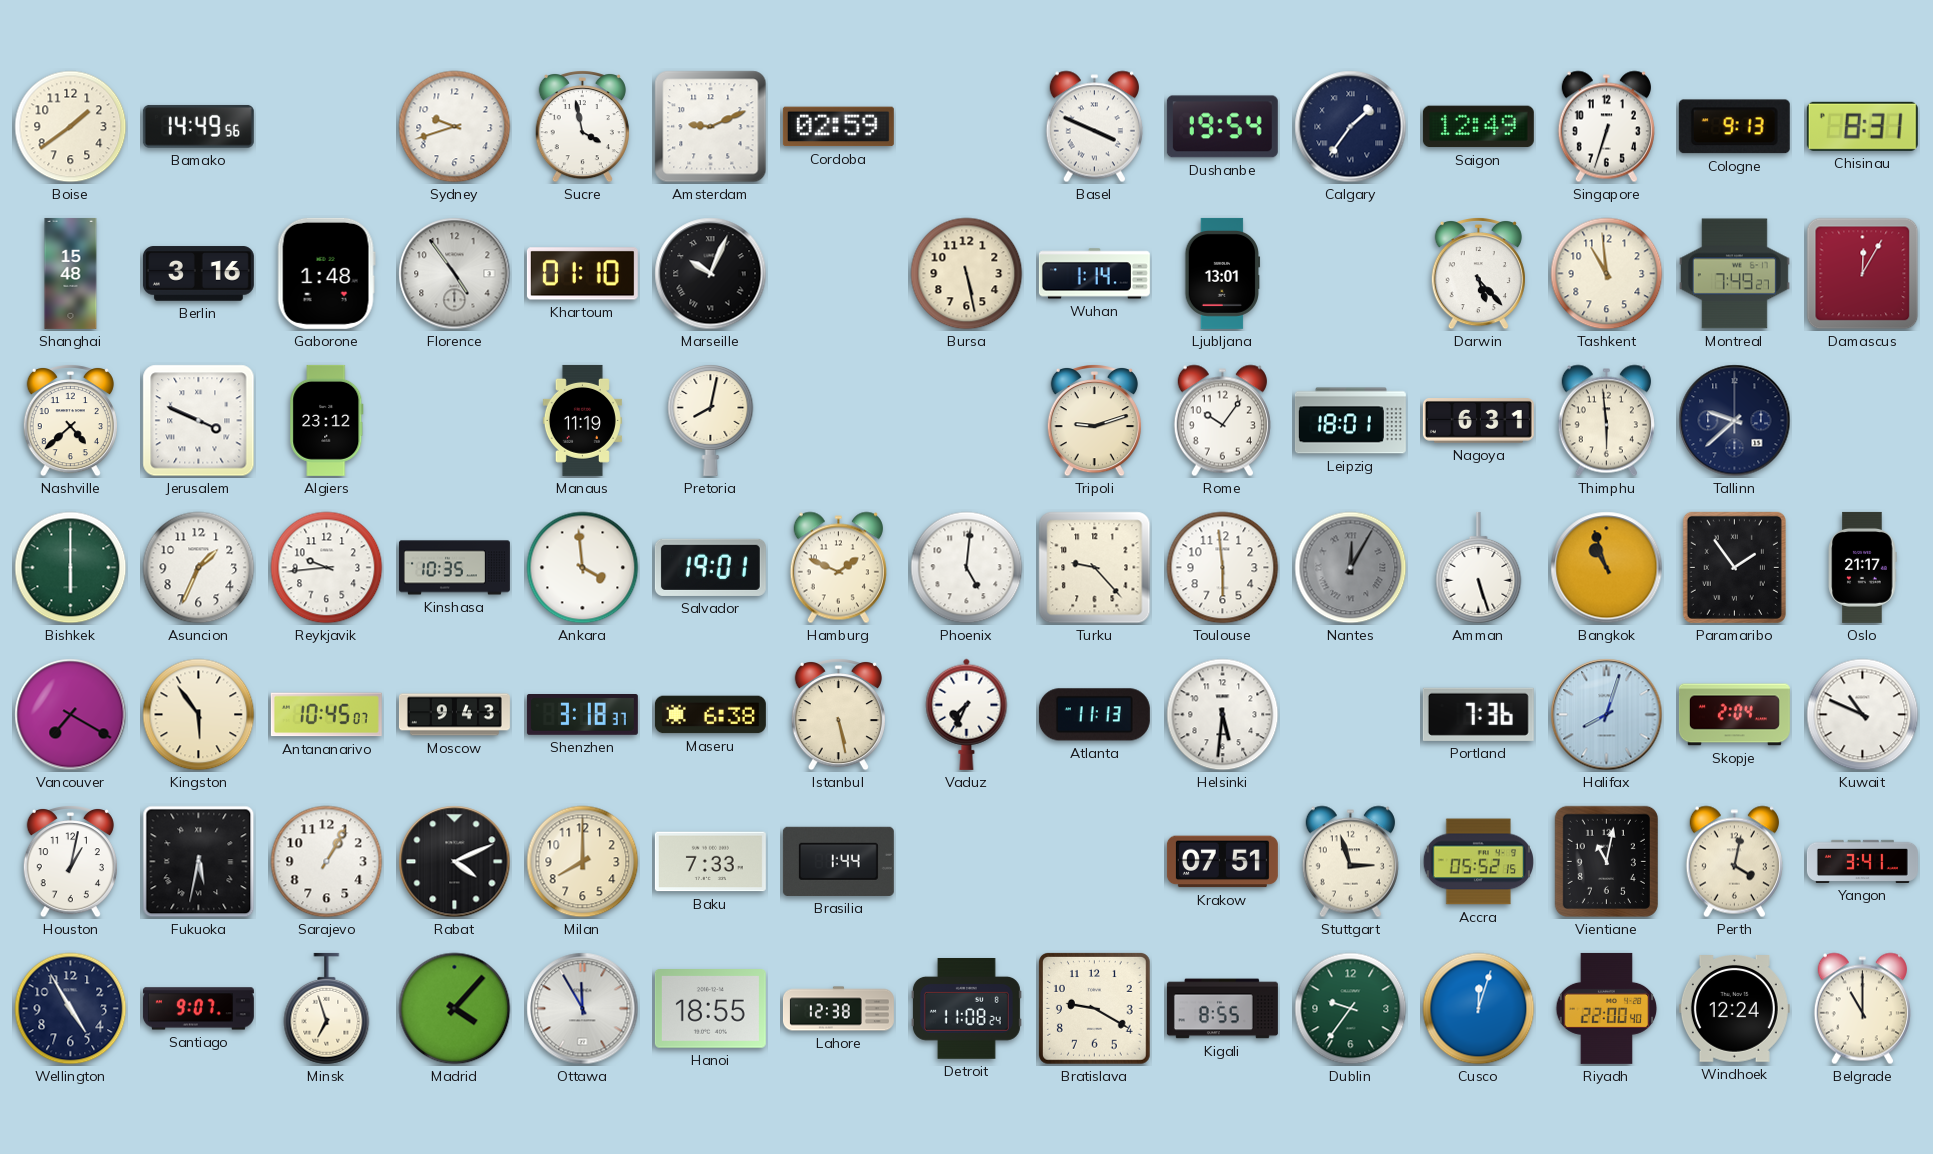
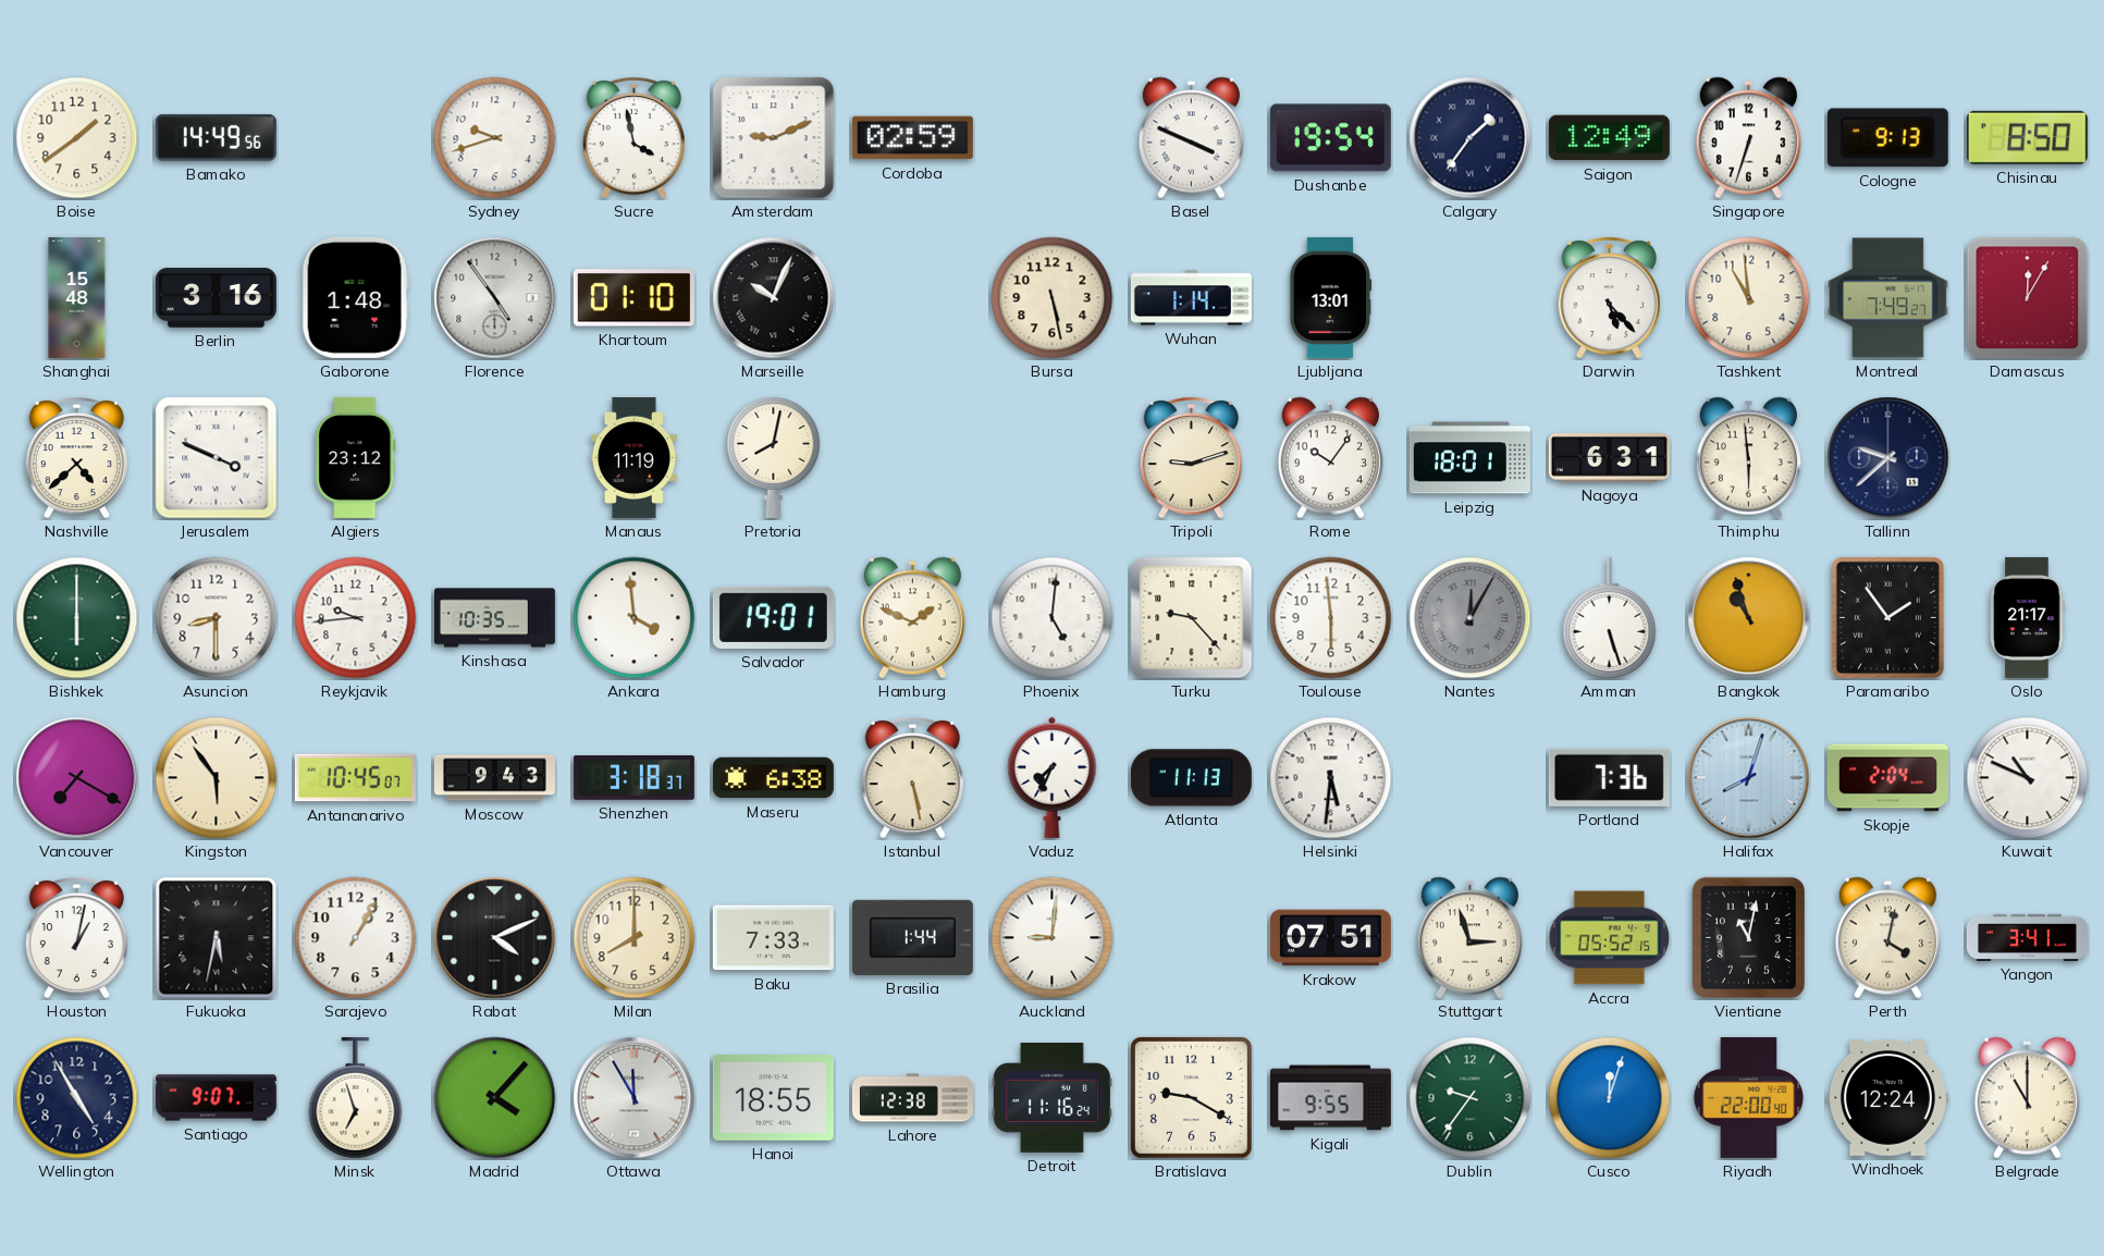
Chisinau: 8:31 -> 8:50
Asuncion: 1:34 -> 8:30
Auckland: none -> 9:01
Detroit: 11:08 -> 11:16
Kigali: 8:55 -> 9:55
